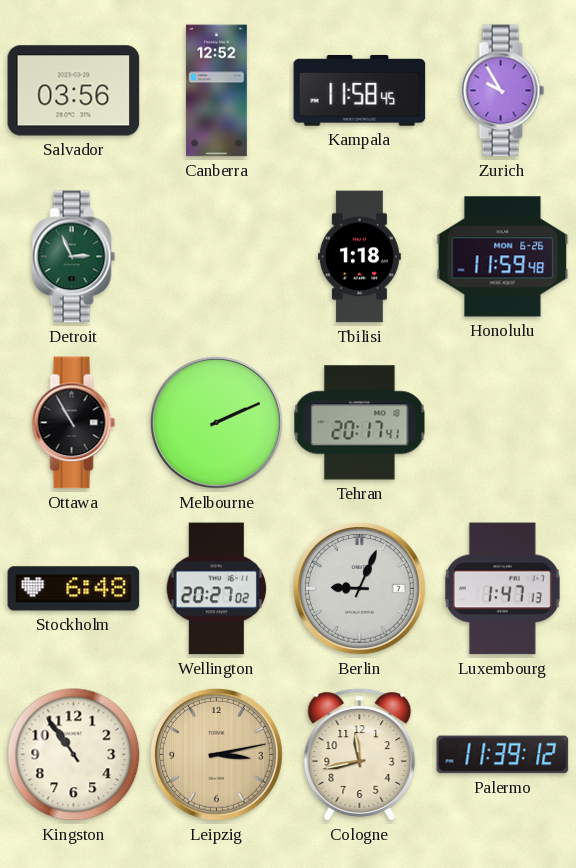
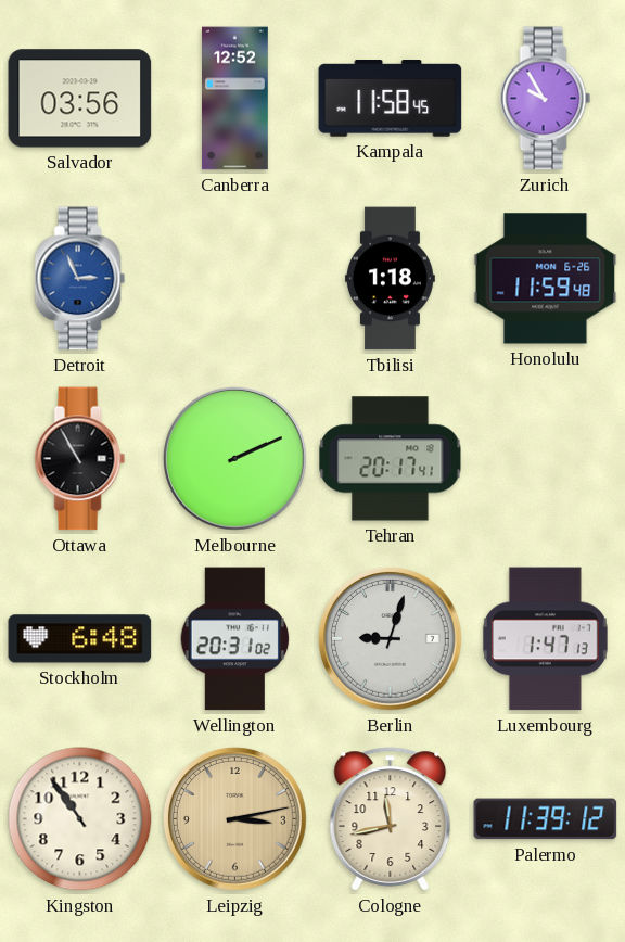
Detroit dial: green -> blue
Wellington: 20:27 -> 20:31
Berlin: 9:04 -> 9:03
